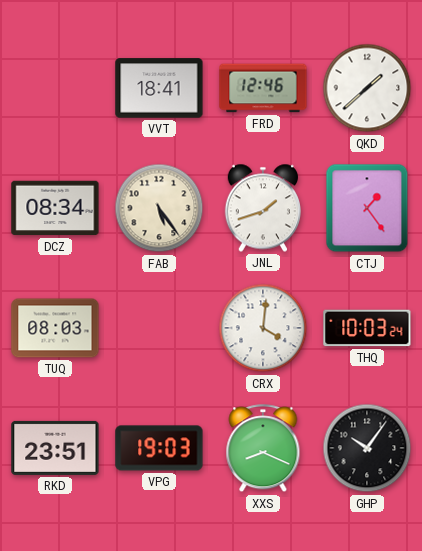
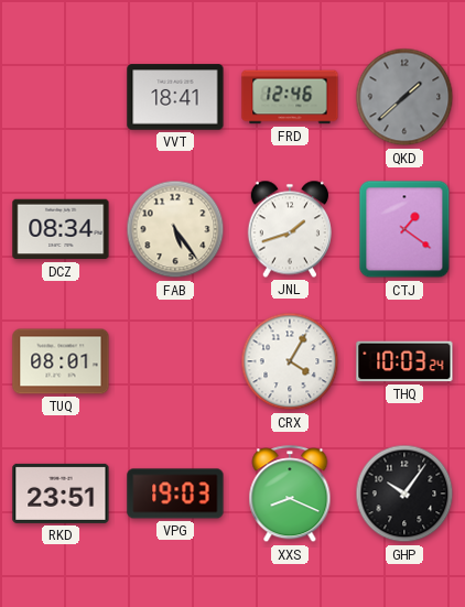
QKD dial: white -> grey
CTJ: 1:24 -> 1:21
TUQ: 08:03 -> 08:01
CRX: 4:01 -> 4:05
